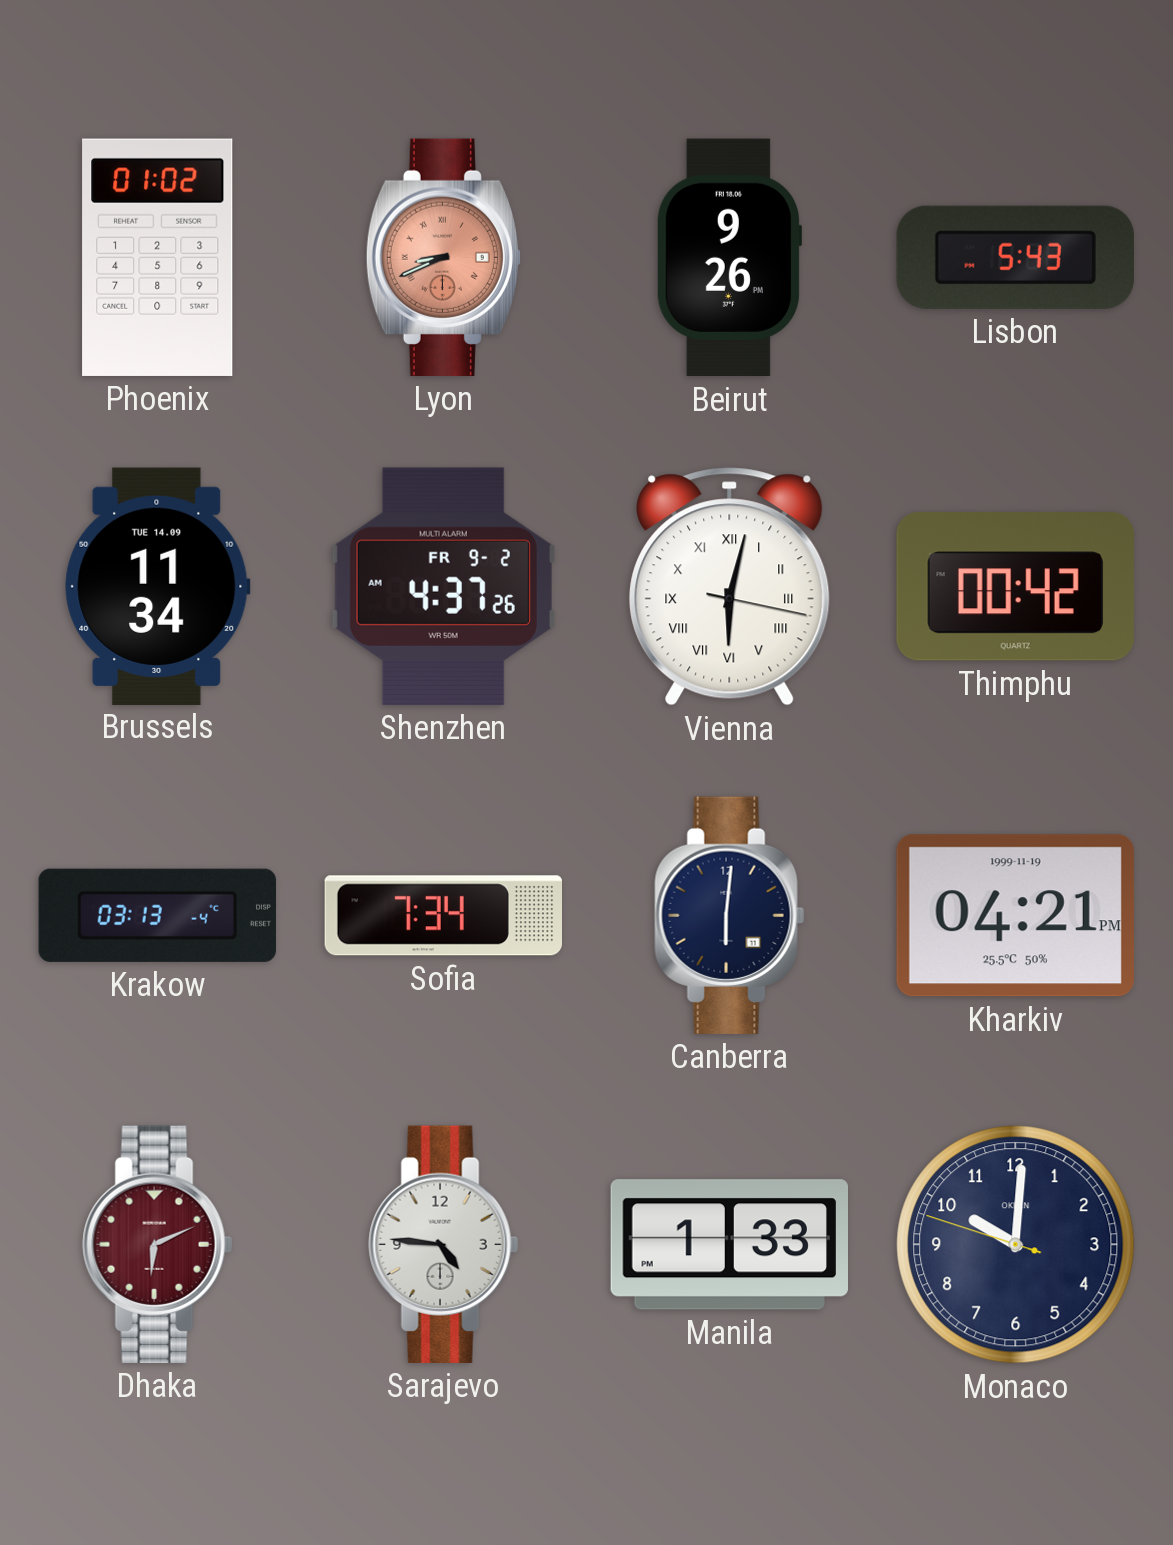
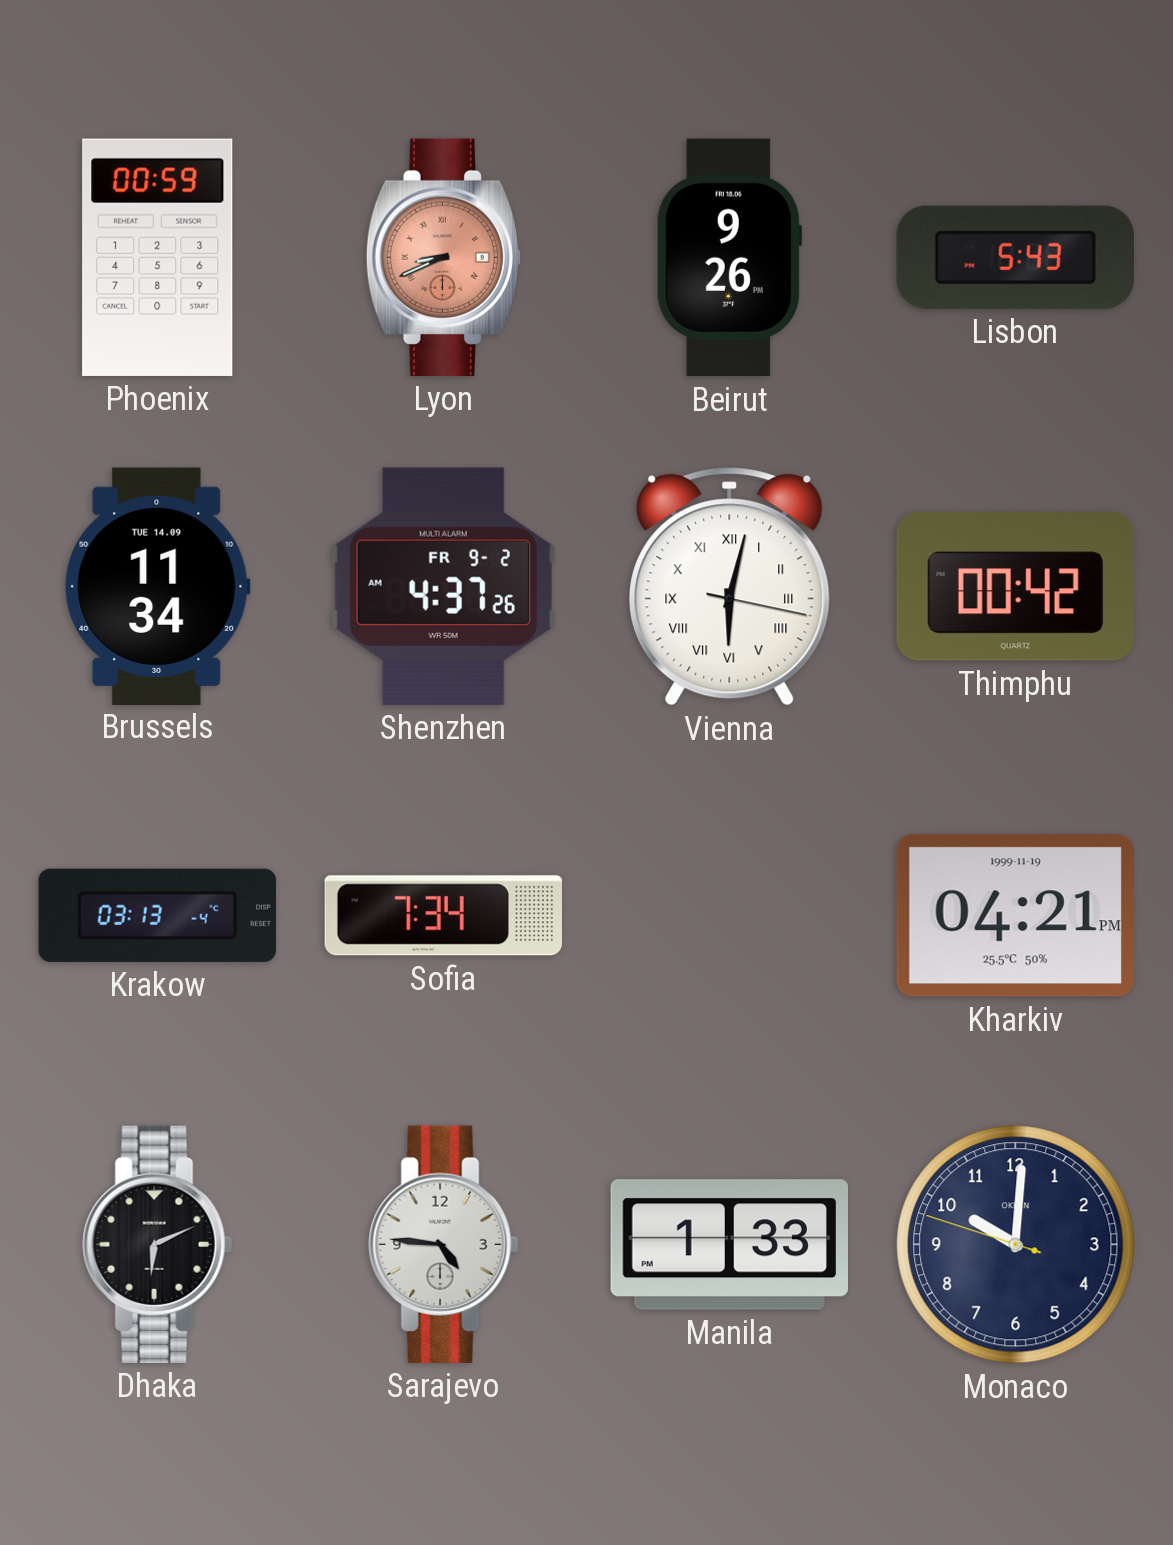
Phoenix: 01:02 -> 00:59
Canberra: 6:01 -> none
Dhaka dial: burgundy -> black
